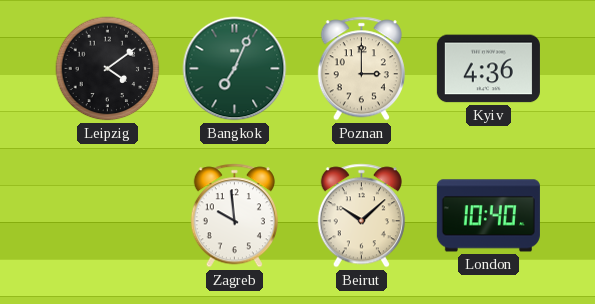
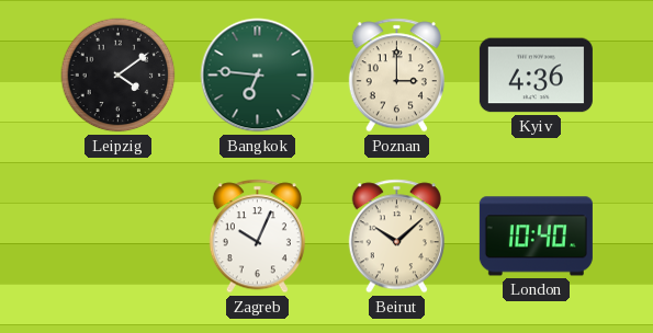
Bangkok: 7:04 -> 6:46
Zagreb: 9:59 -> 10:04
